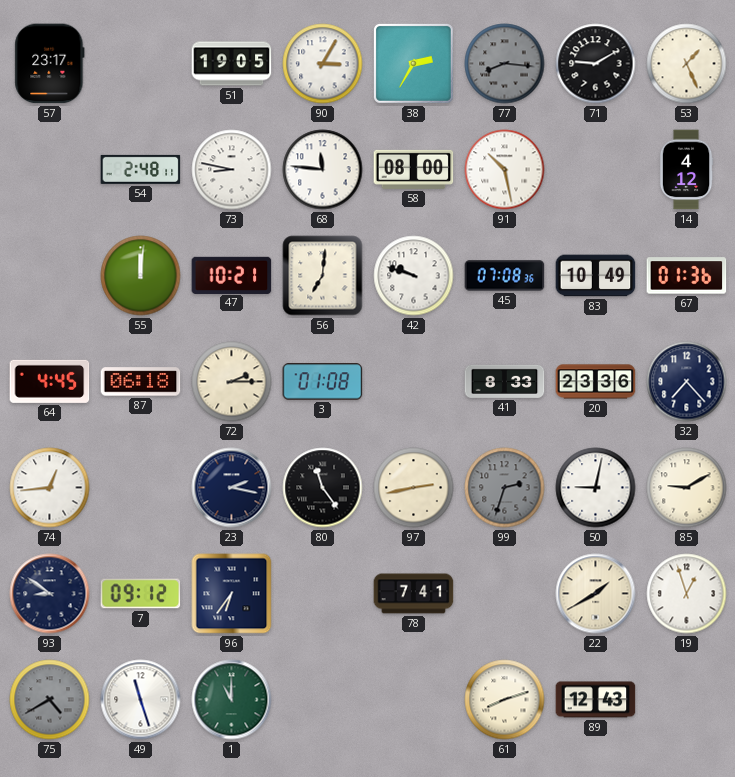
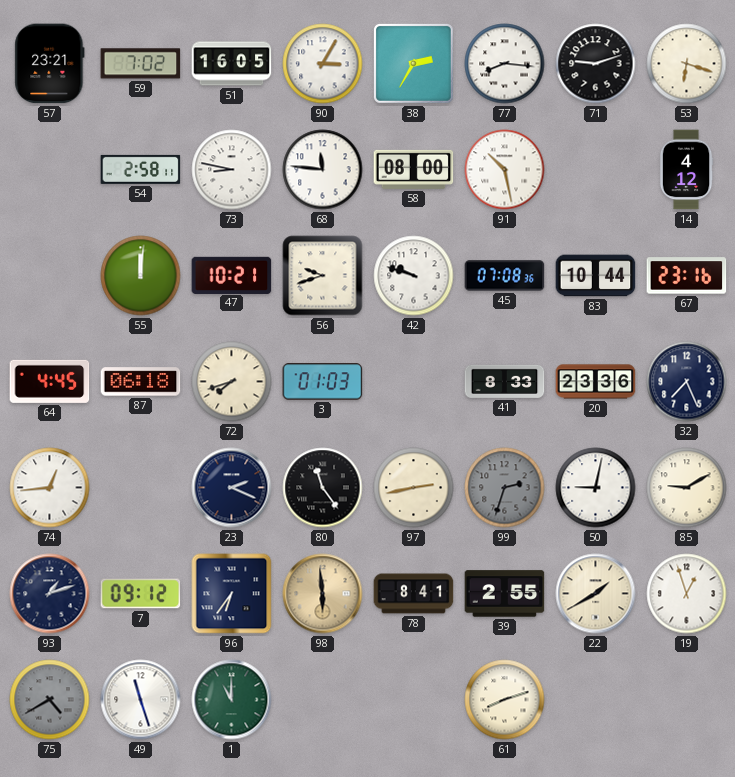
57: 23:17 -> 23:21
59: none -> 7:02
51: 19:05 -> 16:05
77 dial: grey -> white
71: 9:10 -> 9:12
53: 1:26 -> 6:18
54: 2:48 -> 2:58
56: 7:01 -> 9:42
83: 10:49 -> 10:44
67: 01:36 -> 23:16
72: 2:15 -> 7:42
3: 01:08 -> 01:03
32: 7:23 -> 7:26
23: 2:17 -> 2:19
93: 8:51 -> 1:12
98: none -> 5:59
78: 7:41 -> 8:41
39: none -> 2:55
89: 12:43 -> none
